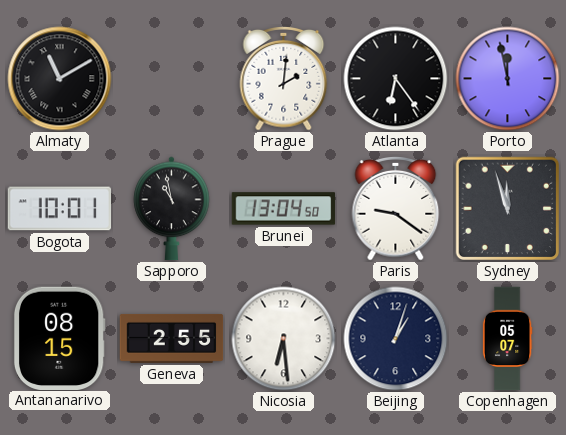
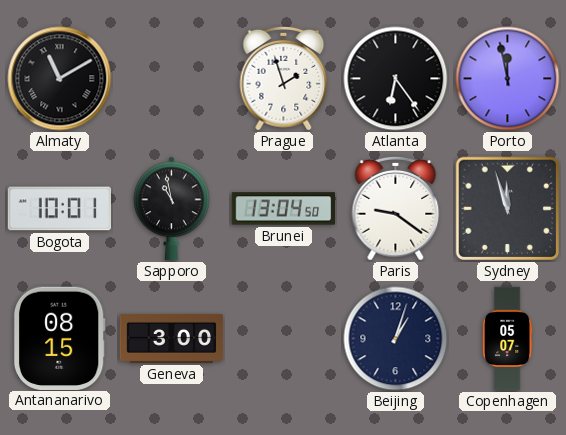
Prague: 2:01 -> 1:57
Geneva: 2:55 -> 3:00
Nicosia: 6:29 -> none
